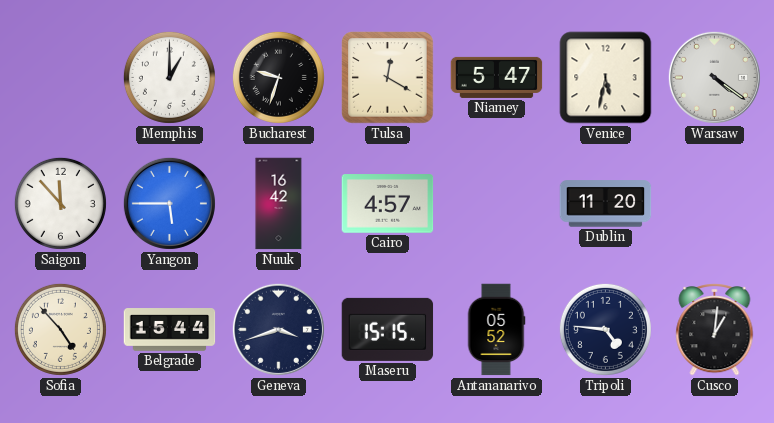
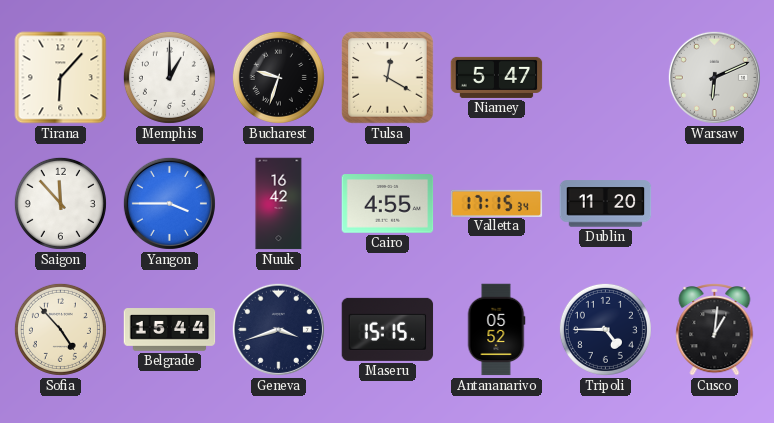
Tirana: none -> 6:07
Venice: 5:32 -> none
Warsaw: 4:21 -> 6:11
Yangon: 5:45 -> 3:45
Cairo: 4:57 -> 4:55
Valletta: none -> 17:15
Tripoli: 4:46 -> 4:45
